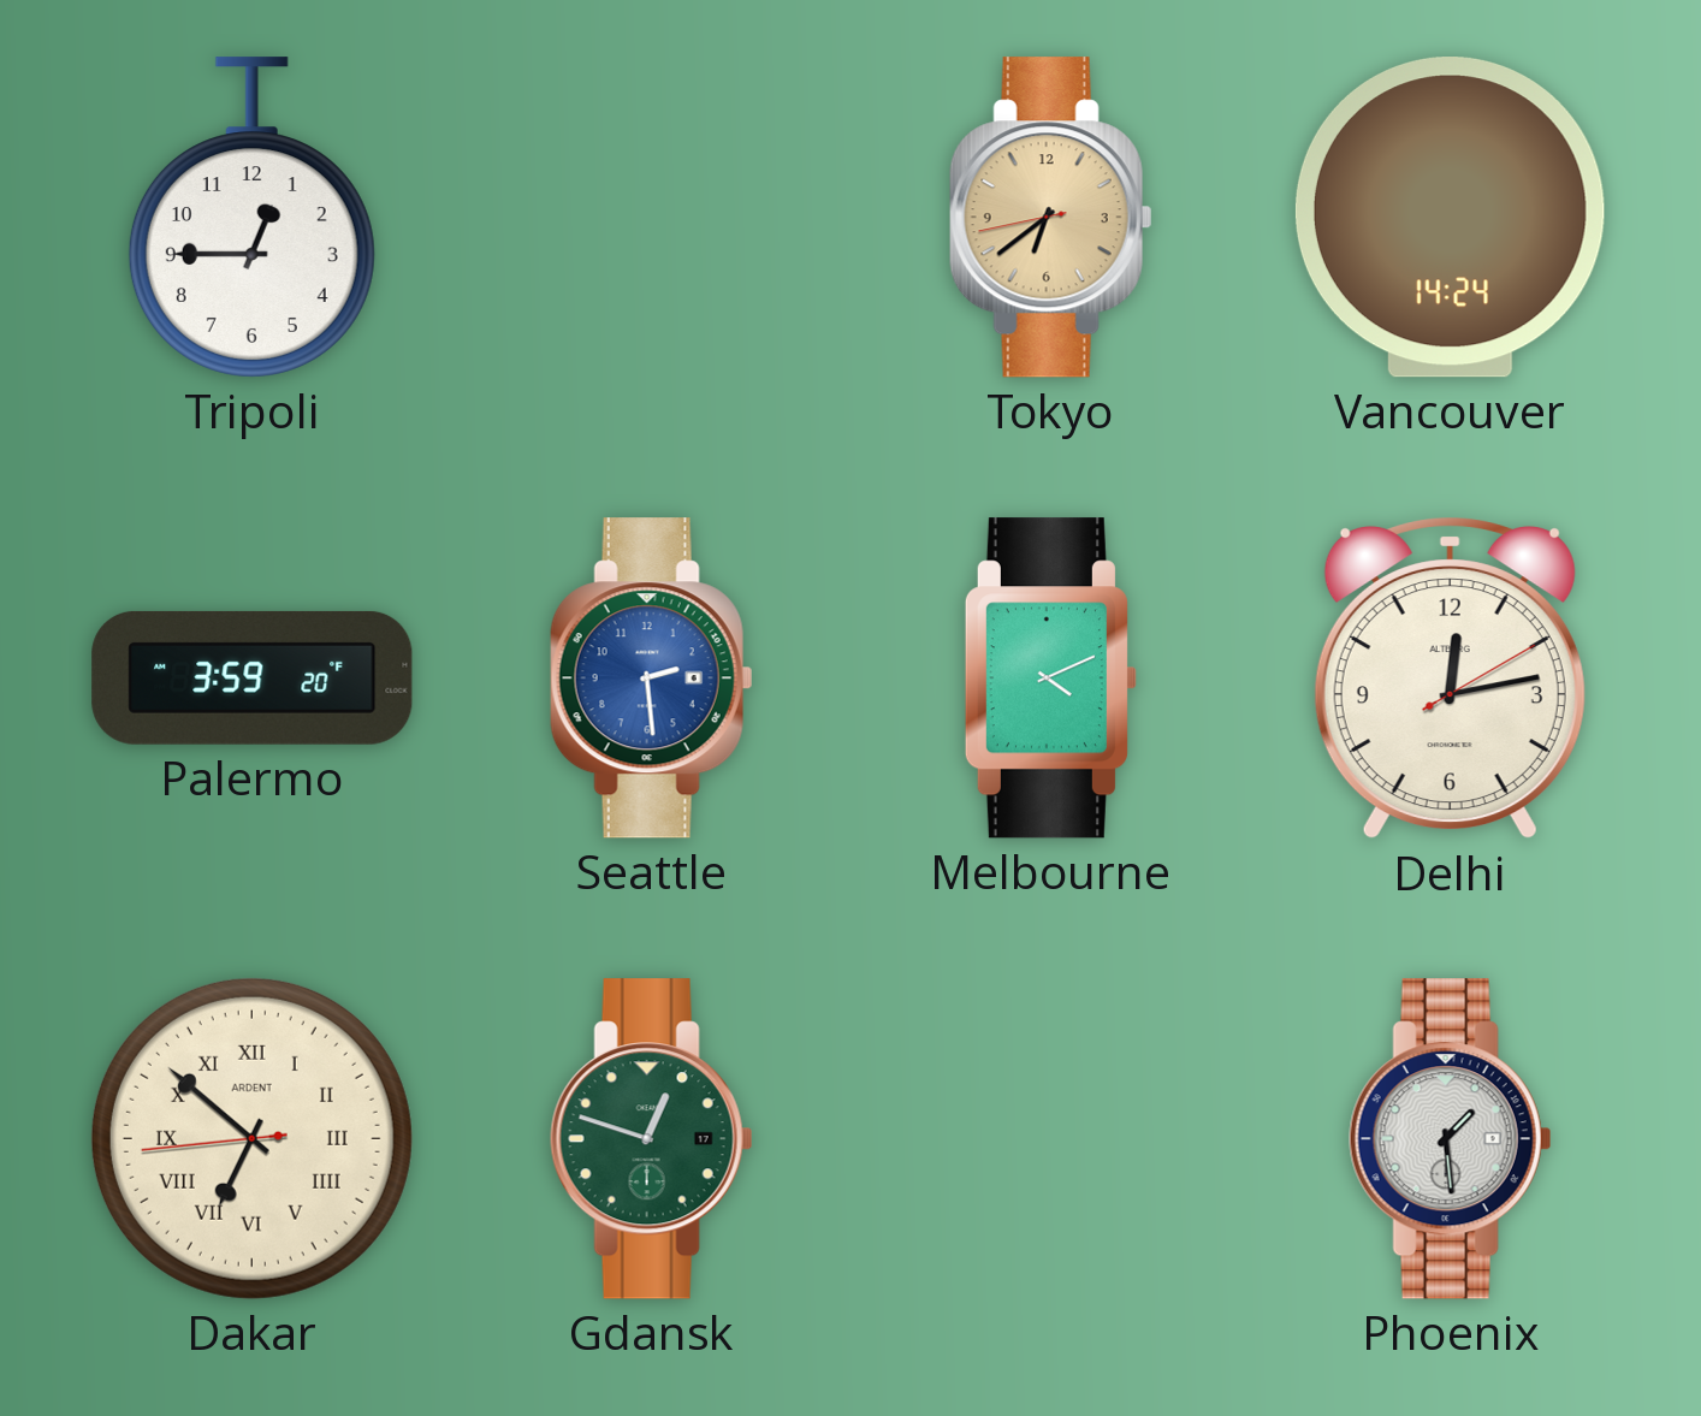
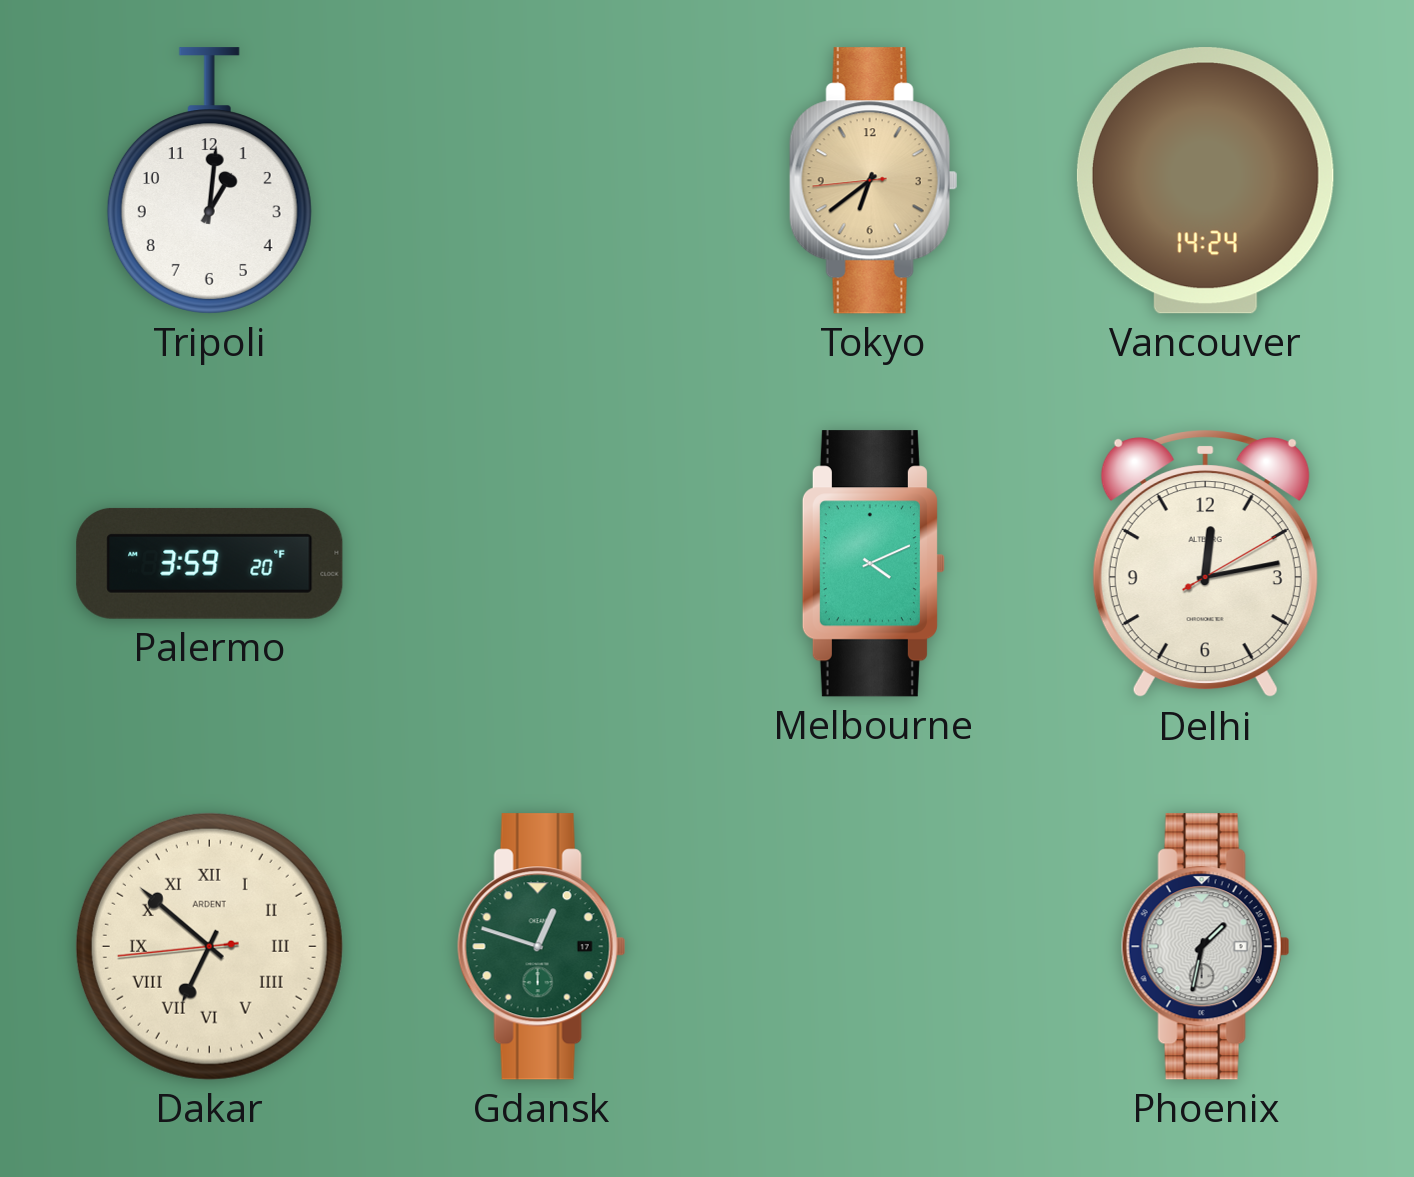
Tripoli: 12:45 -> 1:01
Tokyo: 6:38:43 -> 6:38:44
Seattle: 2:29 -> none
Phoenix: 1:29 -> 1:32
